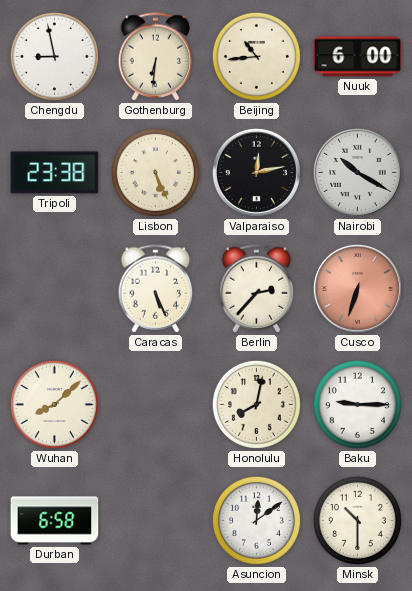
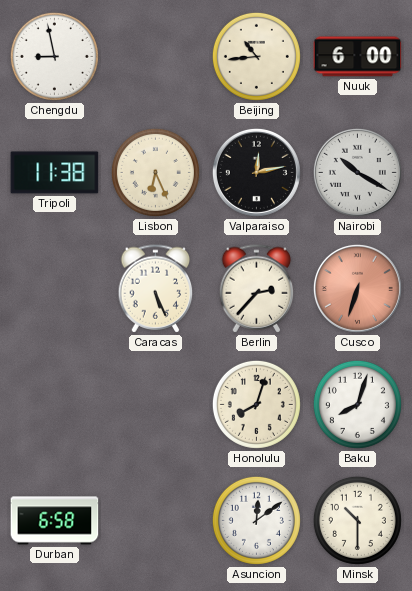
Gothenburg: 6:31 -> none
Tripoli: 23:38 -> 11:38
Lisbon: 5:26 -> 6:26
Wuhan: 8:08 -> none
Honolulu: 8:02 -> 8:03
Baku: 9:15 -> 8:03
